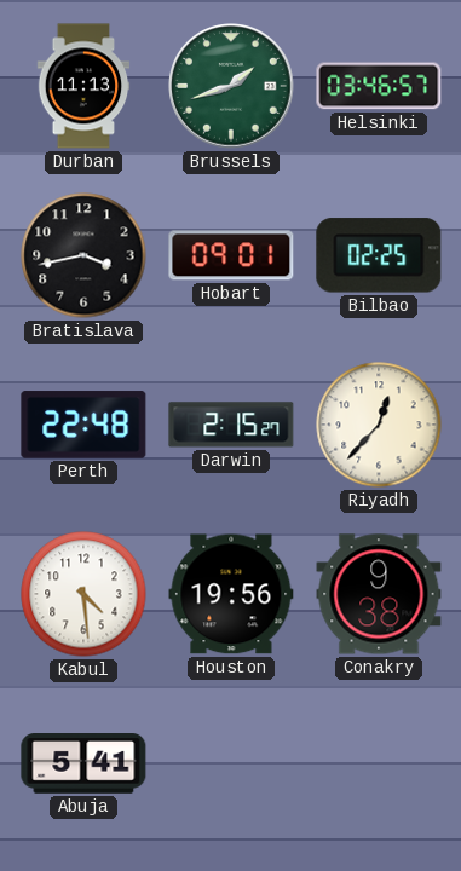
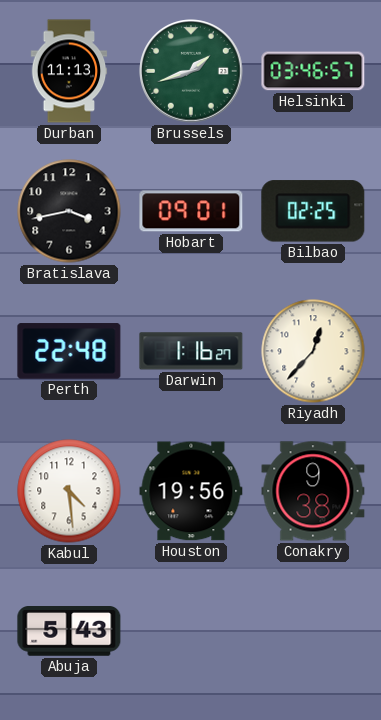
Darwin: 2:15 -> 1:16
Abuja: 5:41 -> 5:43
